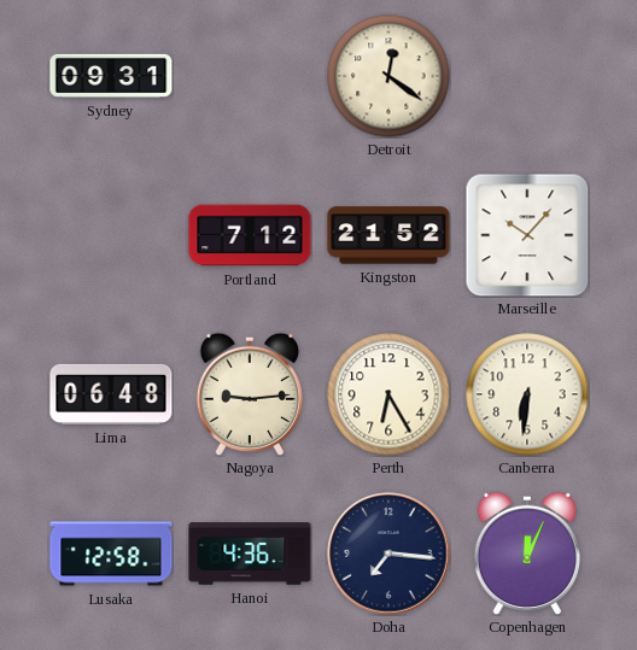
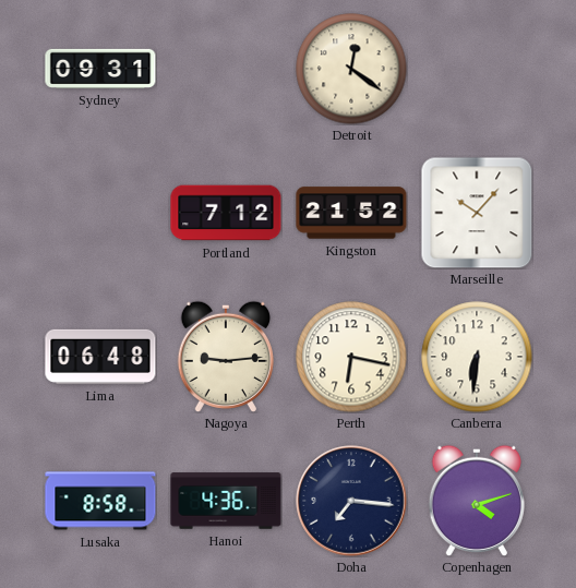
Perth: 6:25 -> 6:17
Lusaka: 12:58 -> 8:58
Copenhagen: 12:04 -> 4:12
